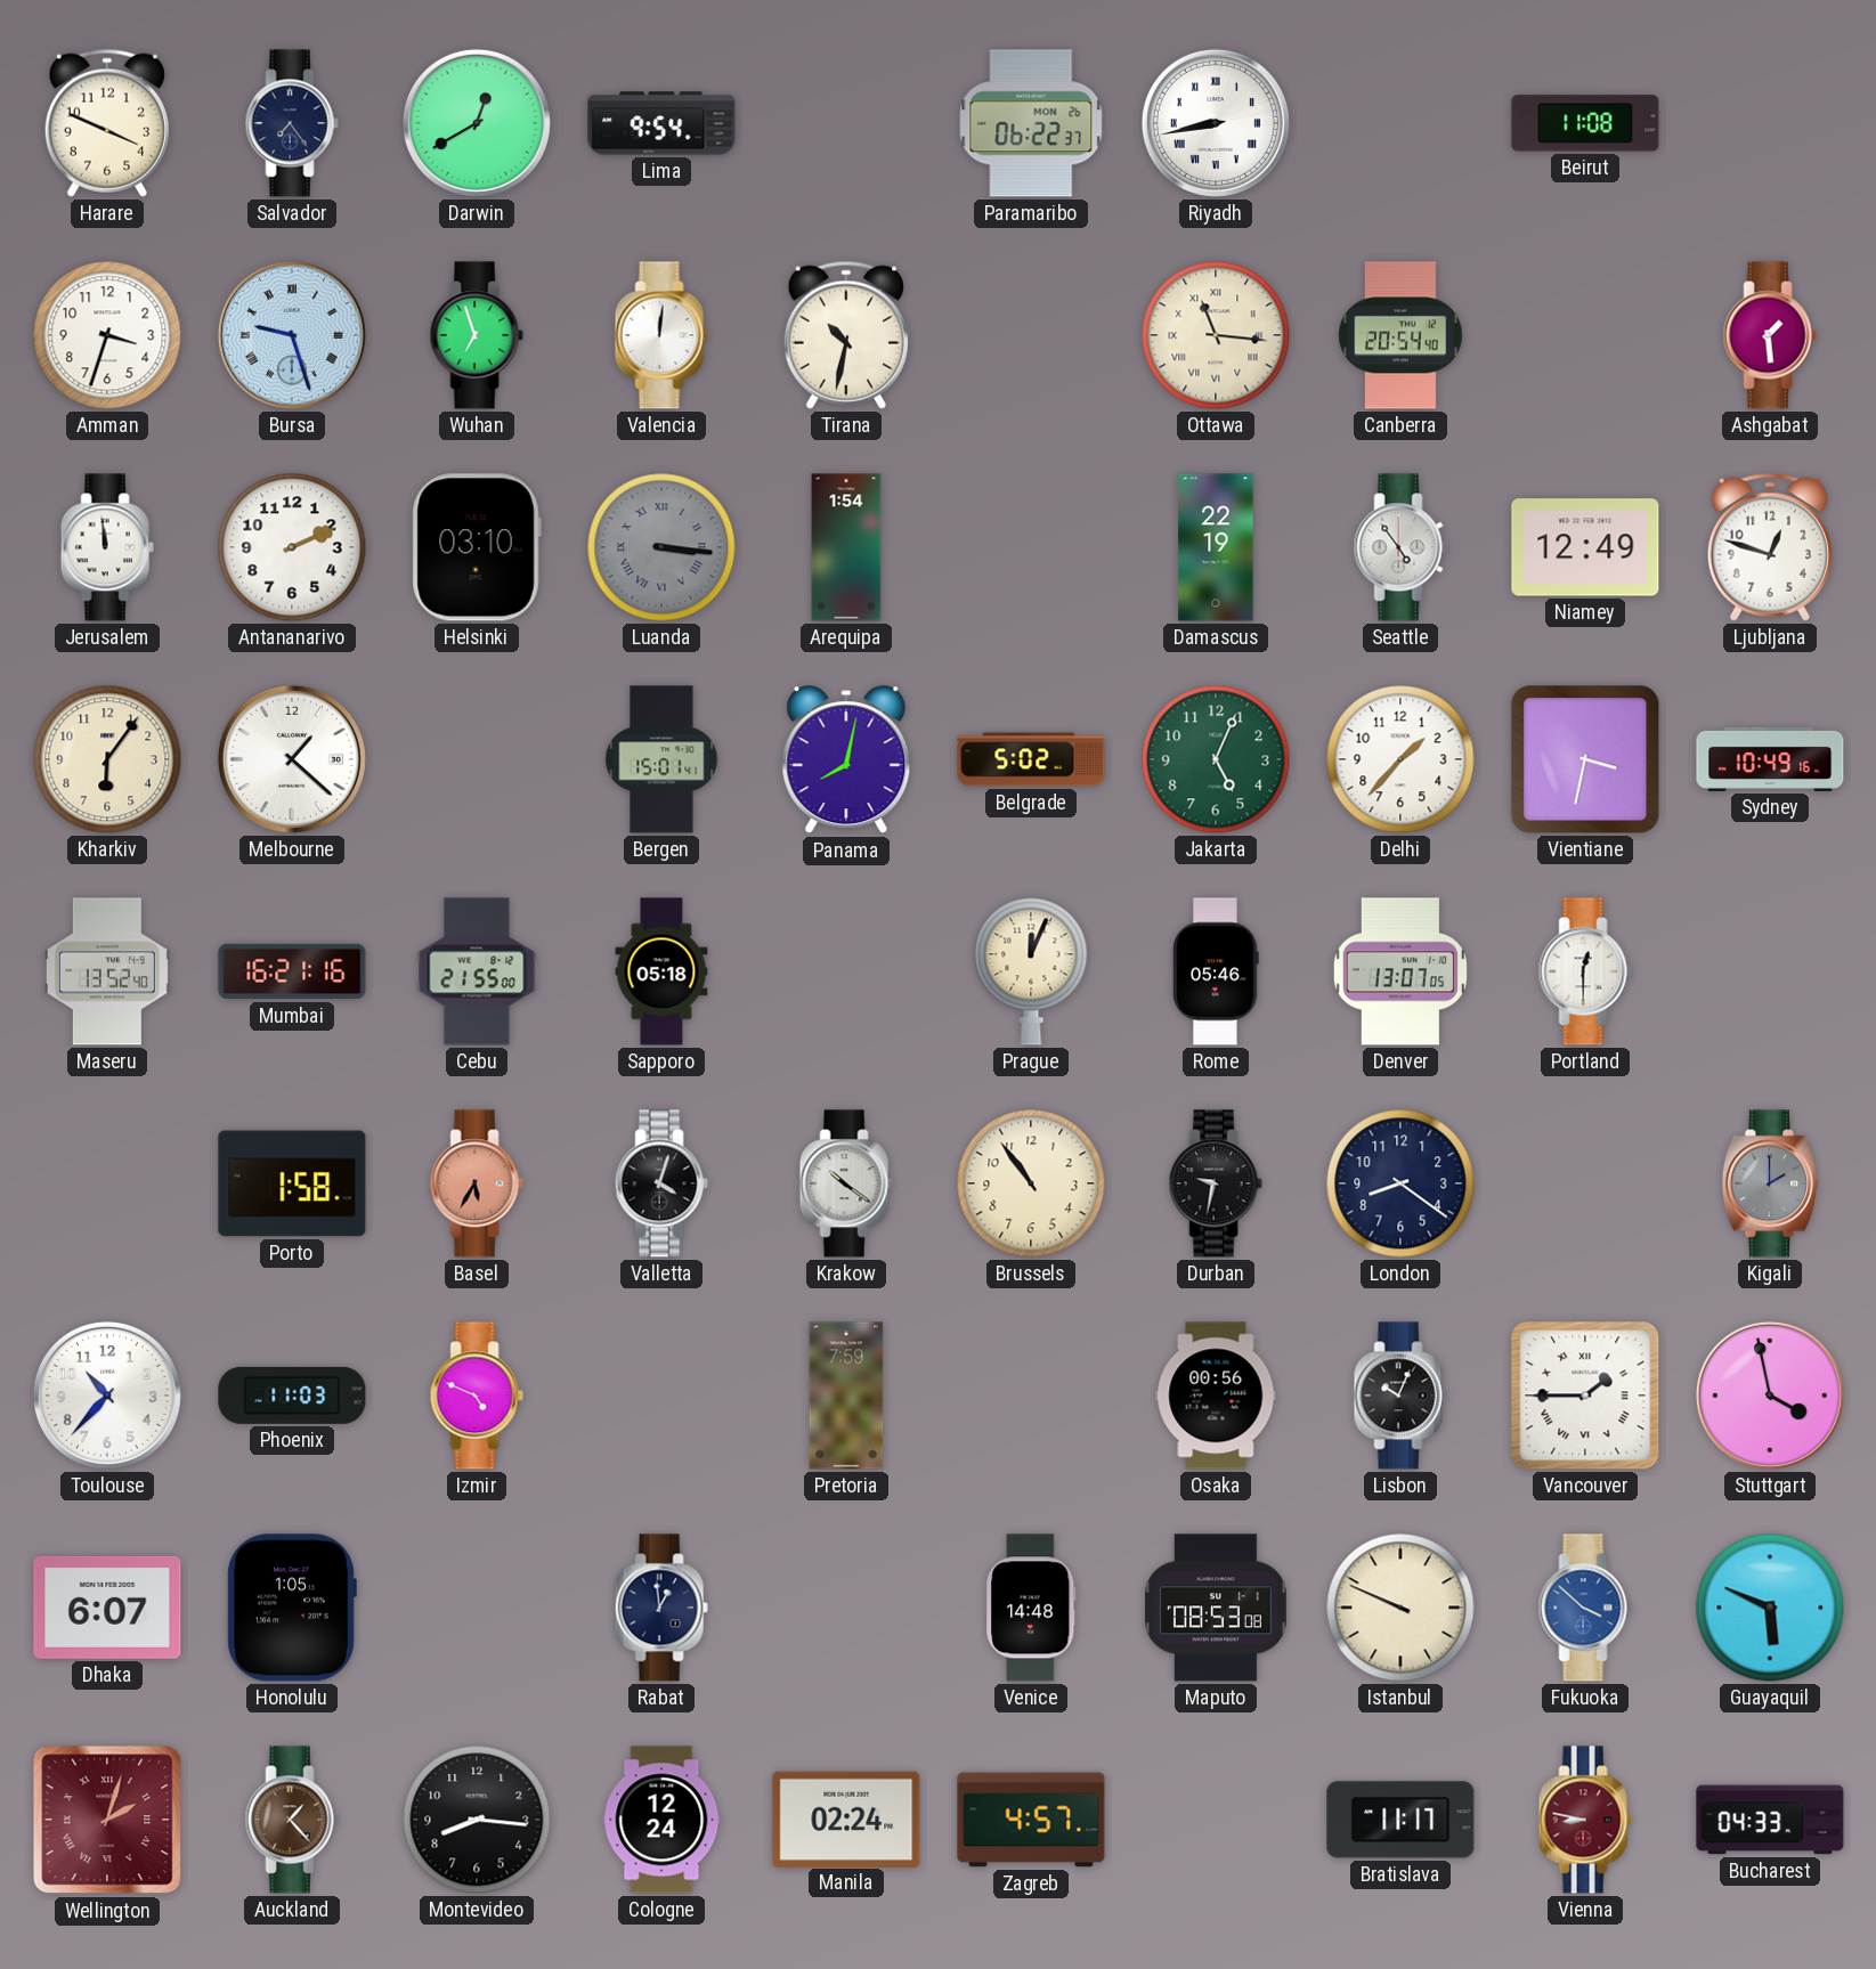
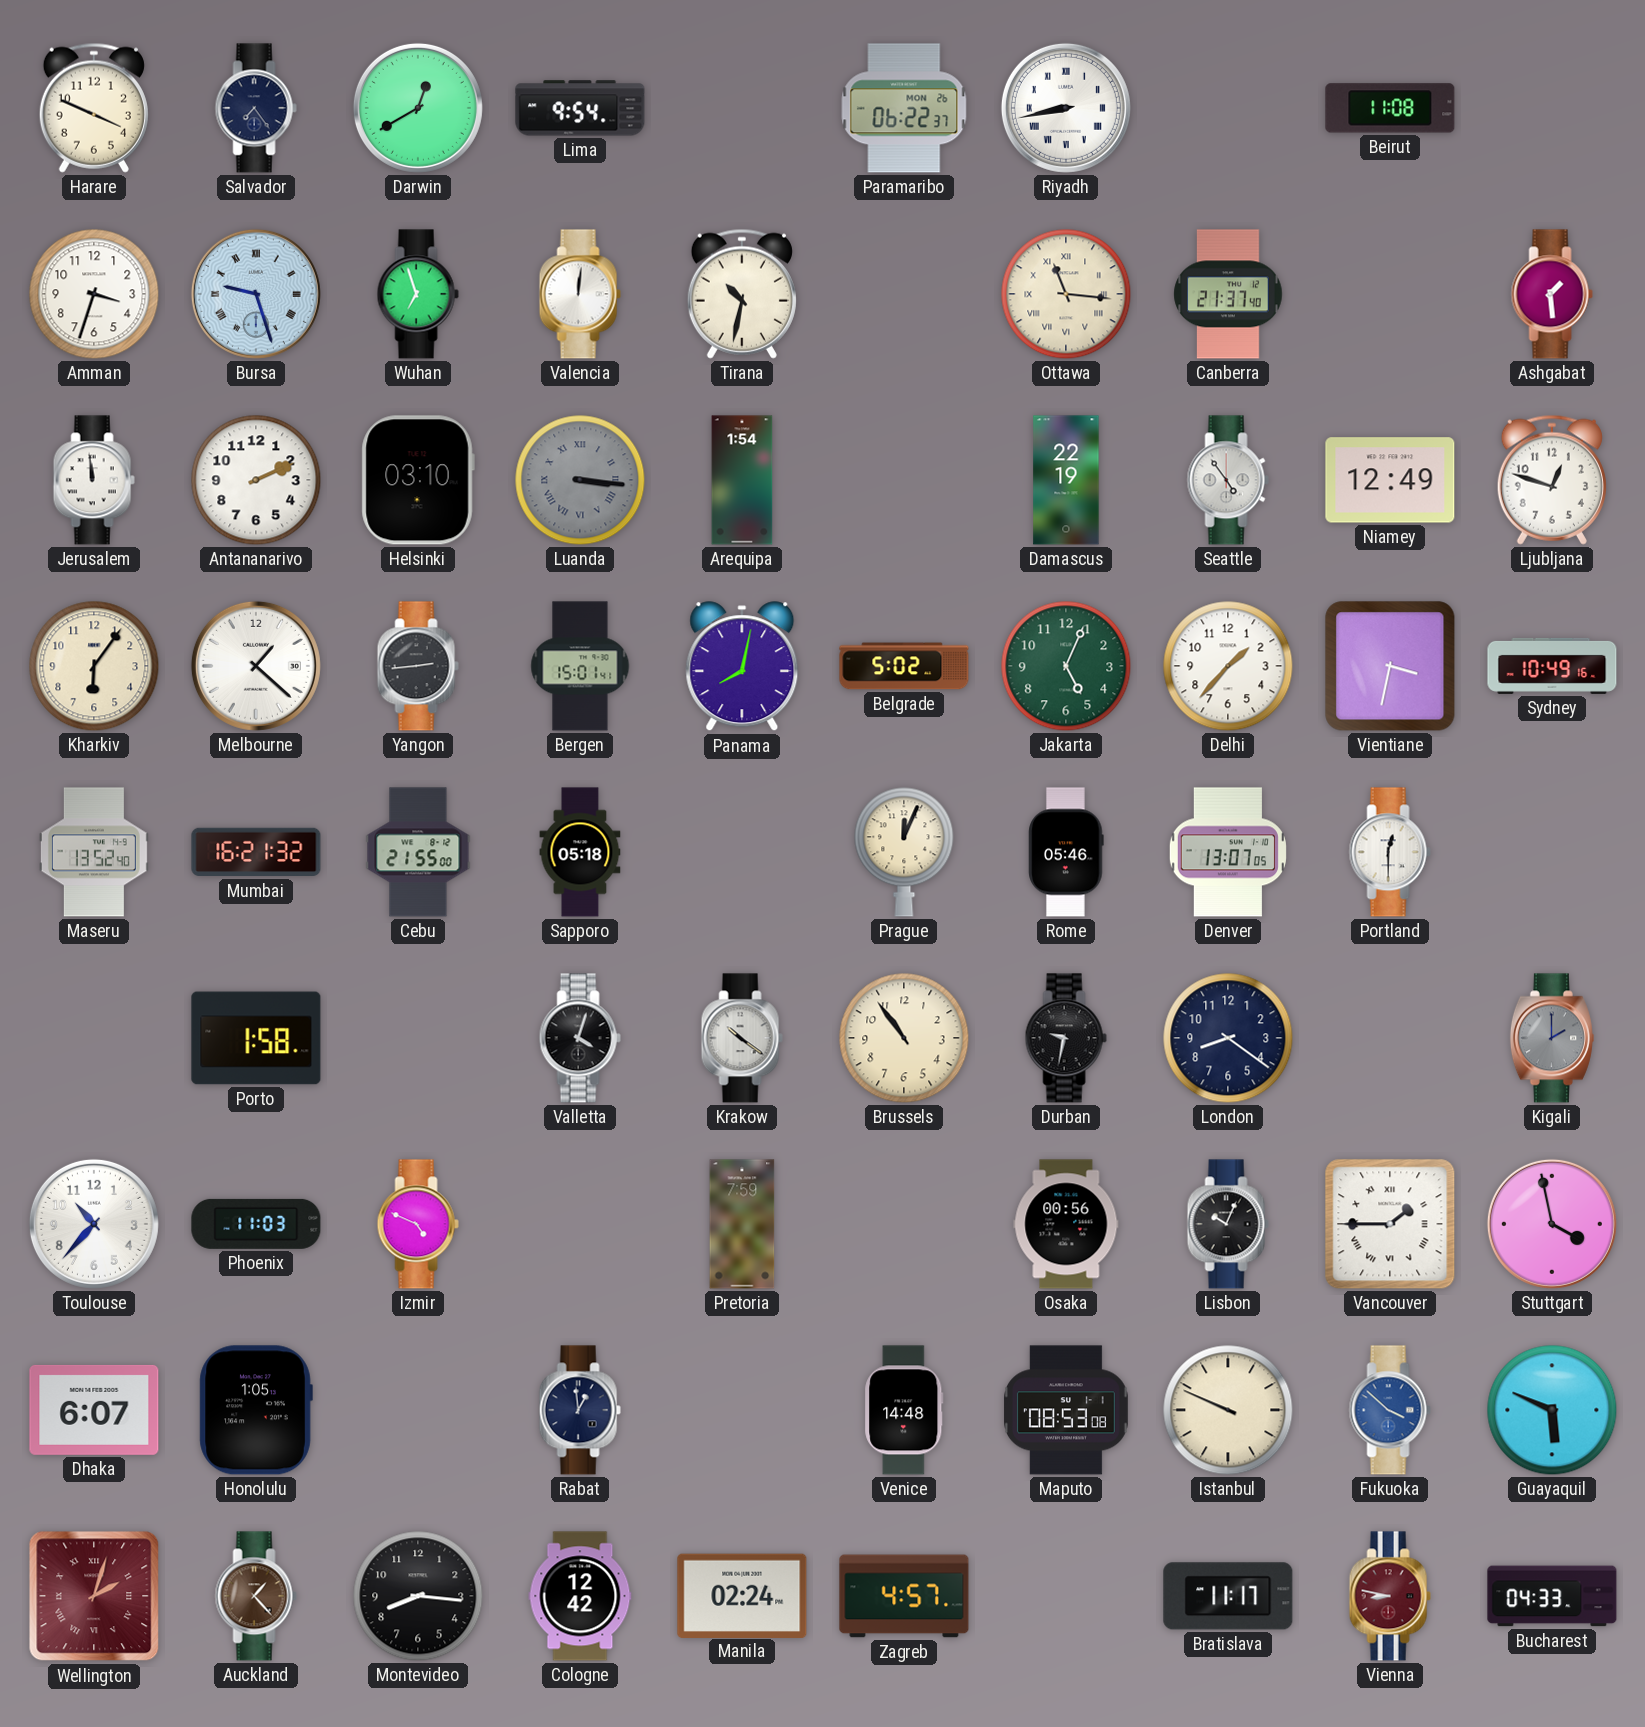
Canberra: 20:54 -> 21:37
Yangon: none -> 2:44
Mumbai: 16:21:16 -> 16:21:32
Basel: 5:35 -> none
Cologne: 12:24 -> 12:42
